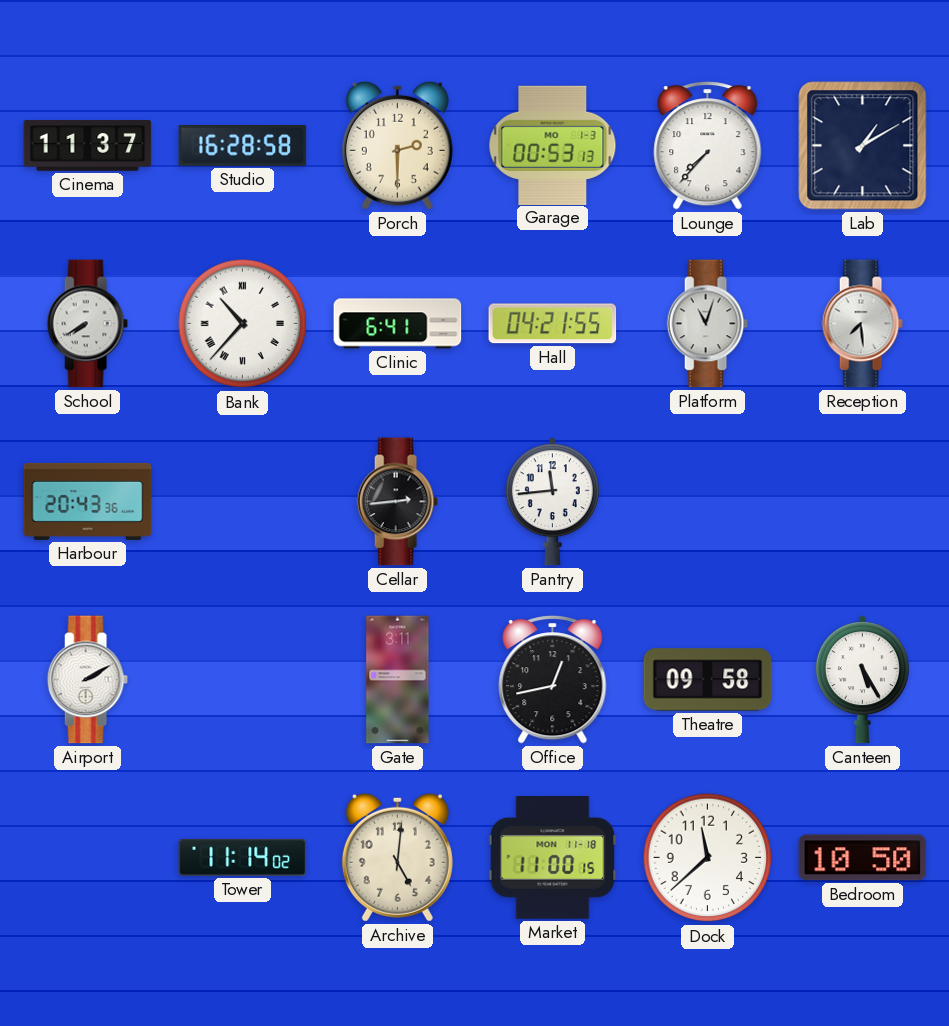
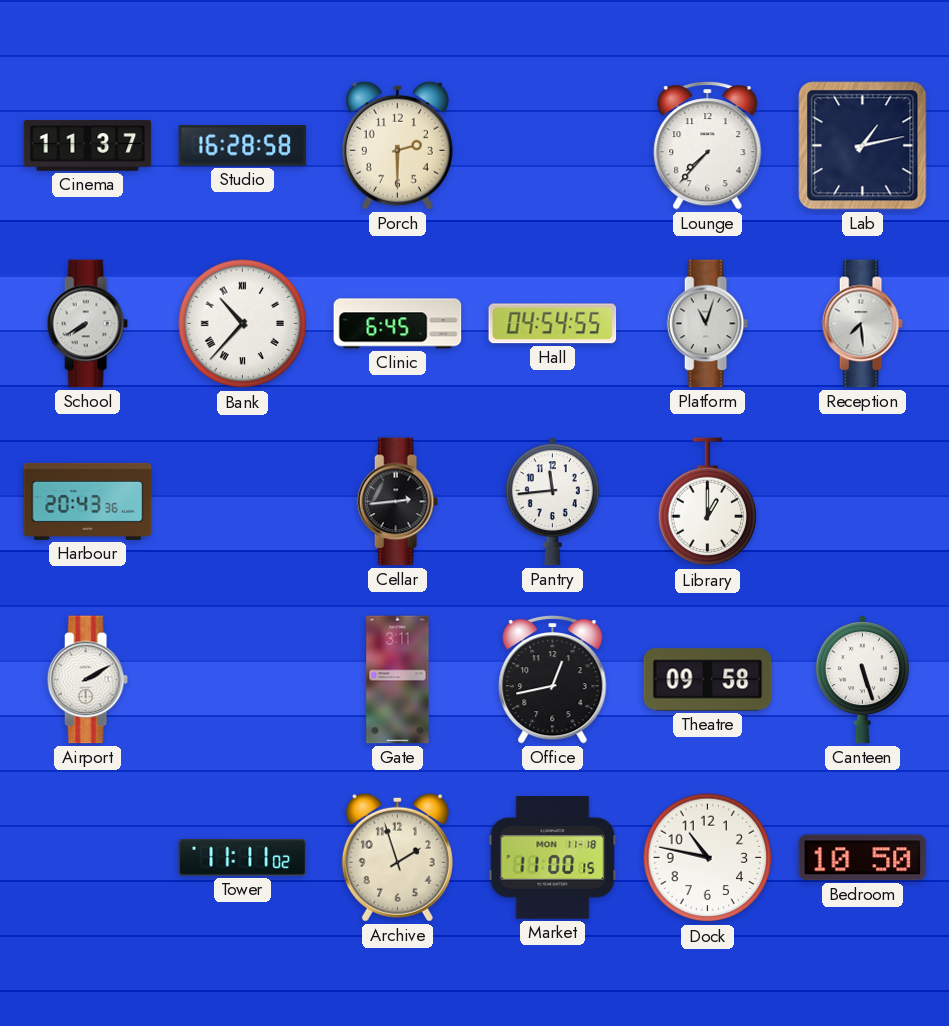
Garage: 00:53 -> none
Lab: 1:10 -> 1:13
Clinic: 6:41 -> 6:45
Hall: 04:21 -> 04:54
Library: none -> 1:00
Canteen: 5:25 -> 5:27
Tower: 11:14 -> 11:11
Archive: 5:01 -> 1:57
Dock: 11:38 -> 10:47
